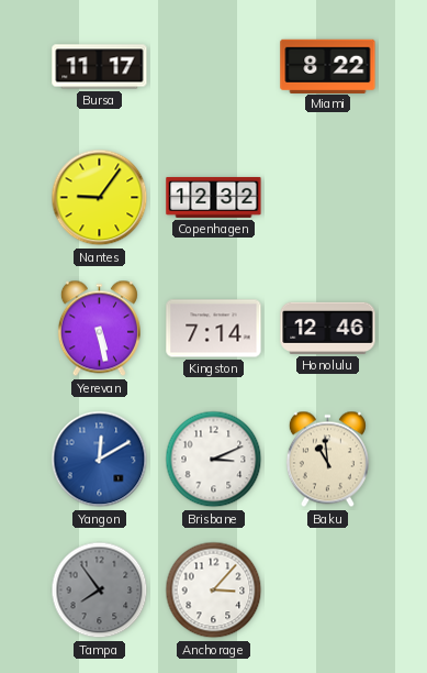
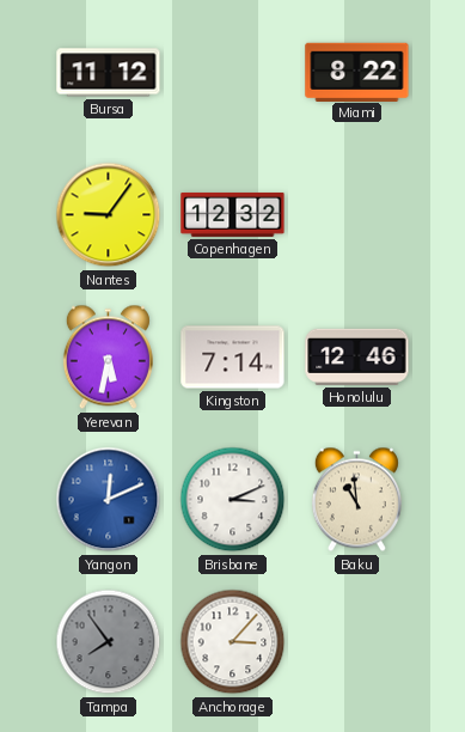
Bursa: 11:17 -> 11:12
Yerevan: 5:28 -> 5:32
Yangon: 12:10 -> 12:11
